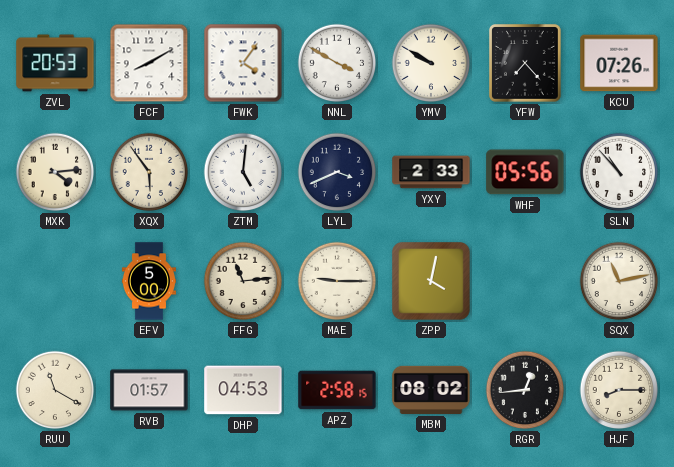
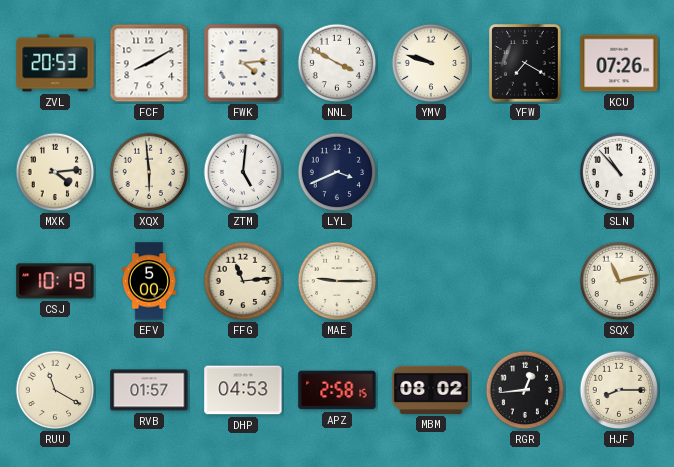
FWK: 4:06 -> 4:14
YMV: 9:50 -> 9:48
YFW: 7:23 -> 7:20
XQX: 5:54 -> 5:59
YXY: 2:33 -> none
WHF: 05:56 -> none
CSJ: none -> 10:19
ZPP: 4:02 -> none
